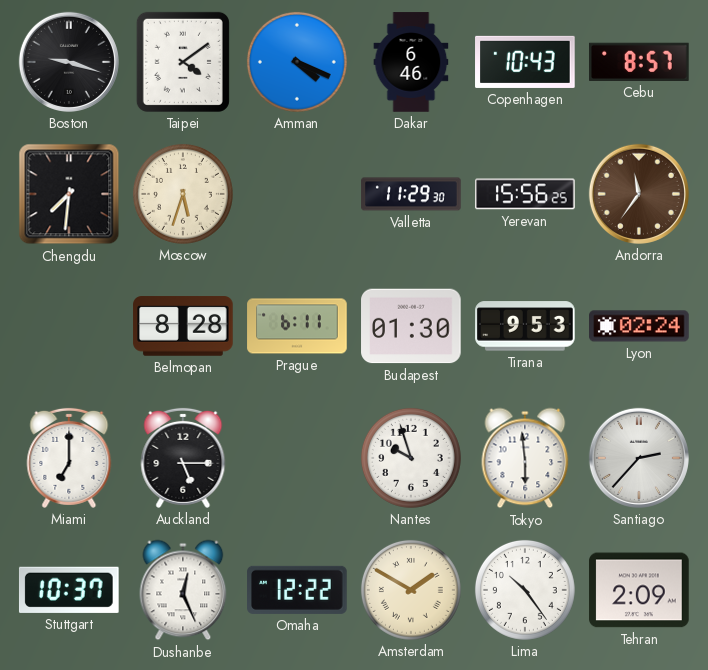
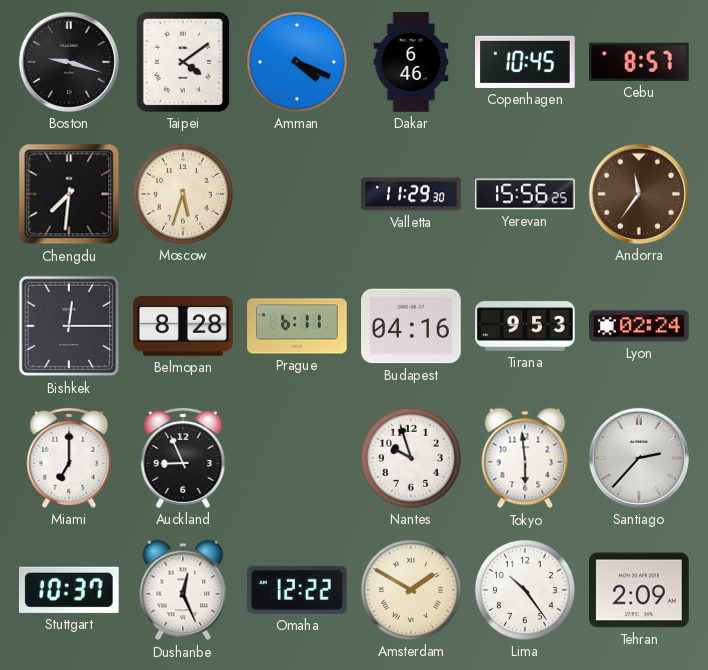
Copenhagen: 10:43 -> 10:45
Bishkek: none -> 12:15
Budapest: 01:30 -> 04:16
Auckland: 5:15 -> 8:56
